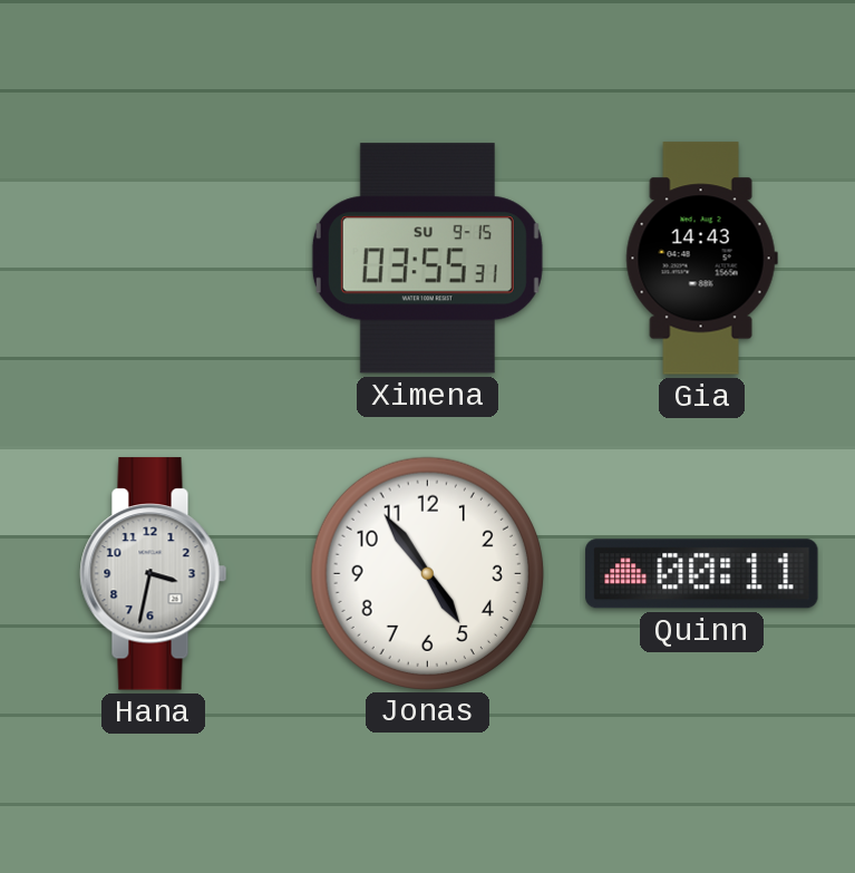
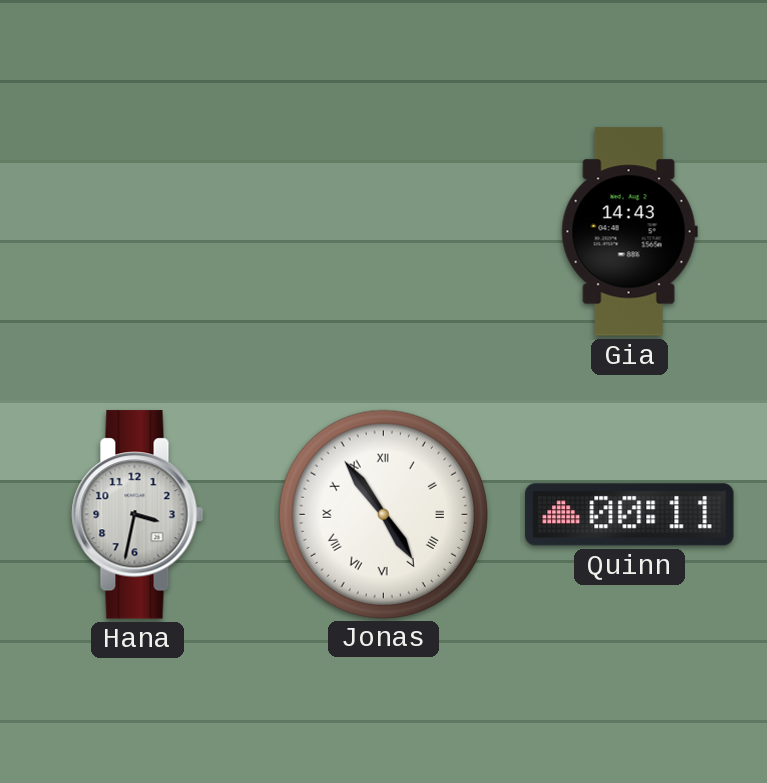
Ximena: 03:55 -> none
Jonas numerals: Arabic -> Roman
